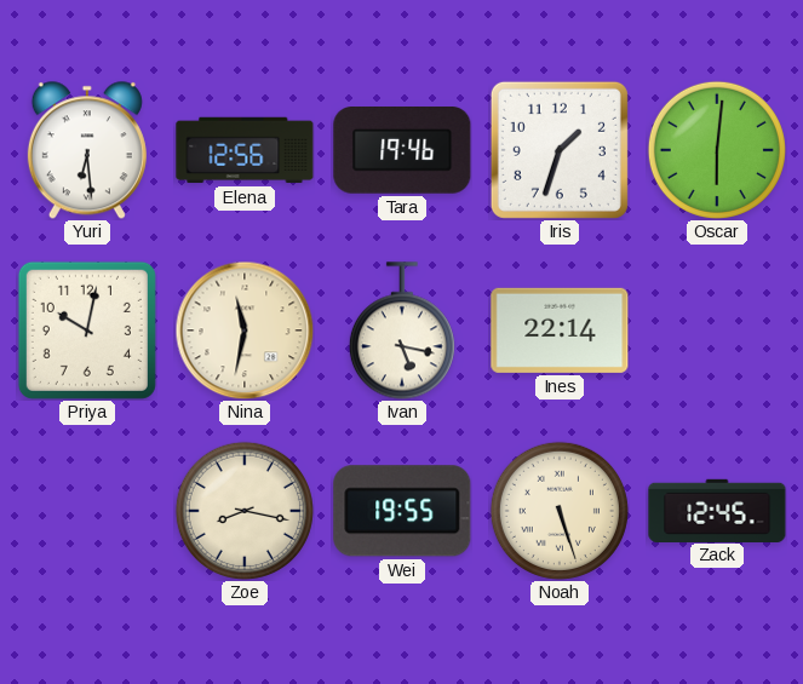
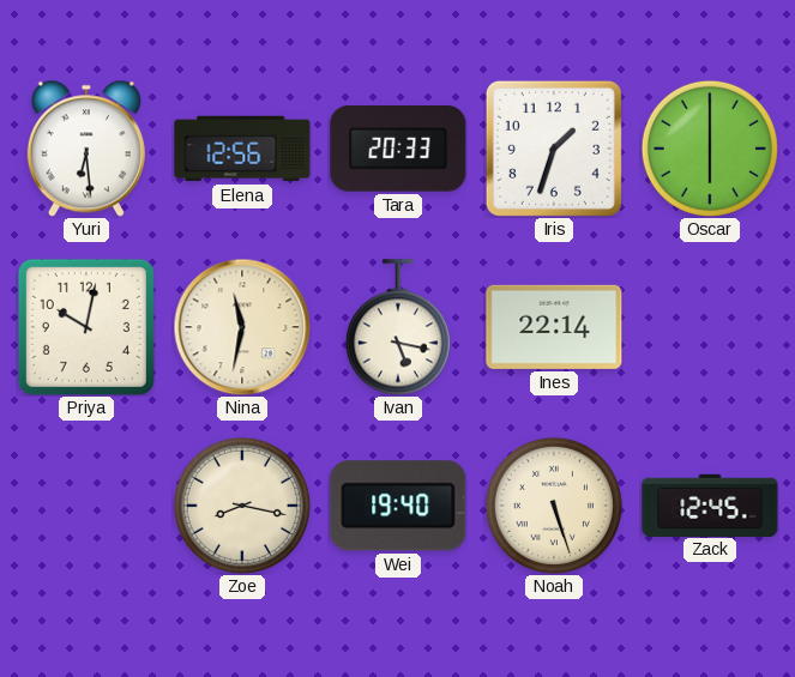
Tara: 19:46 -> 20:33
Oscar: 6:01 -> 6:00
Wei: 19:55 -> 19:40
